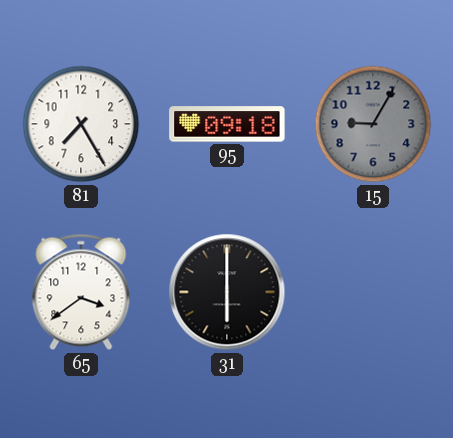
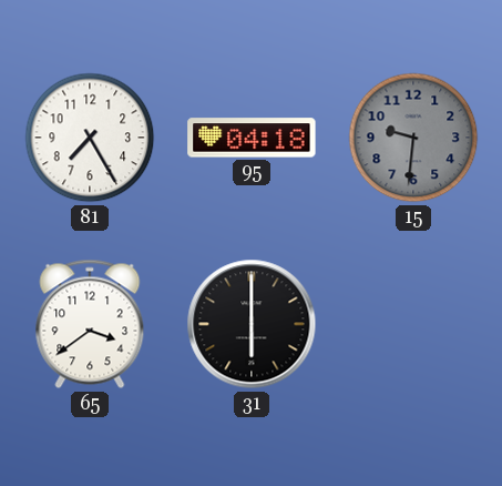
95: 09:18 -> 04:18
15: 9:05 -> 9:31
